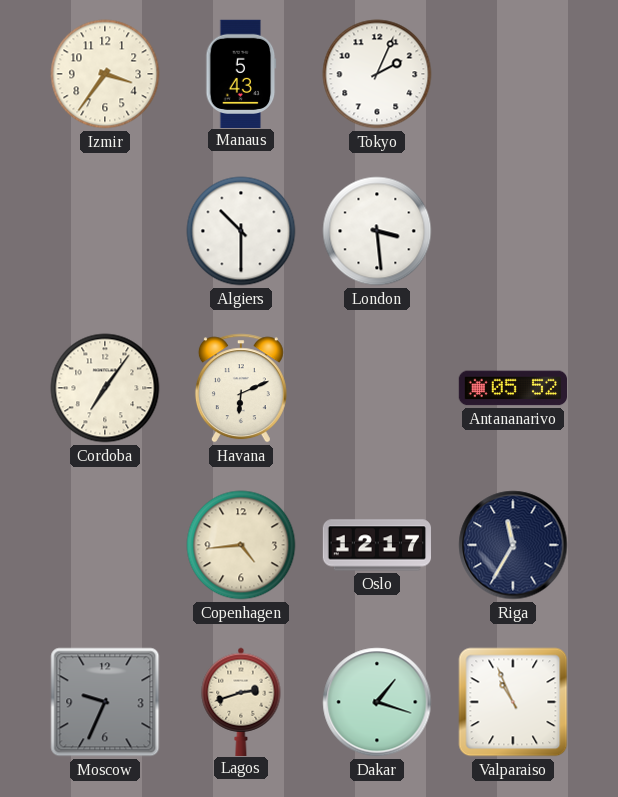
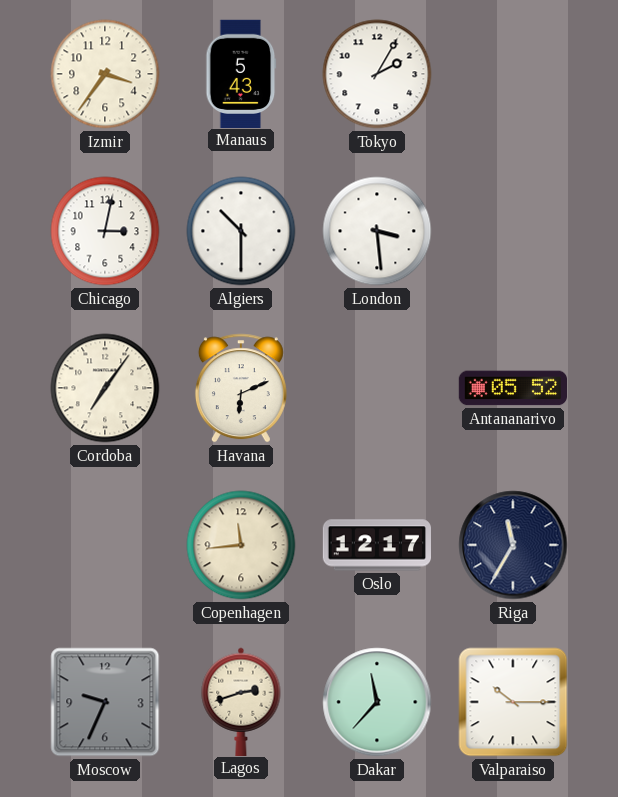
Tokyo: 2:04 -> 2:05
Chicago: none -> 3:02
Copenhagen: 4:44 -> 11:44
Dakar: 1:18 -> 11:37
Valparaiso: 10:56 -> 10:15
